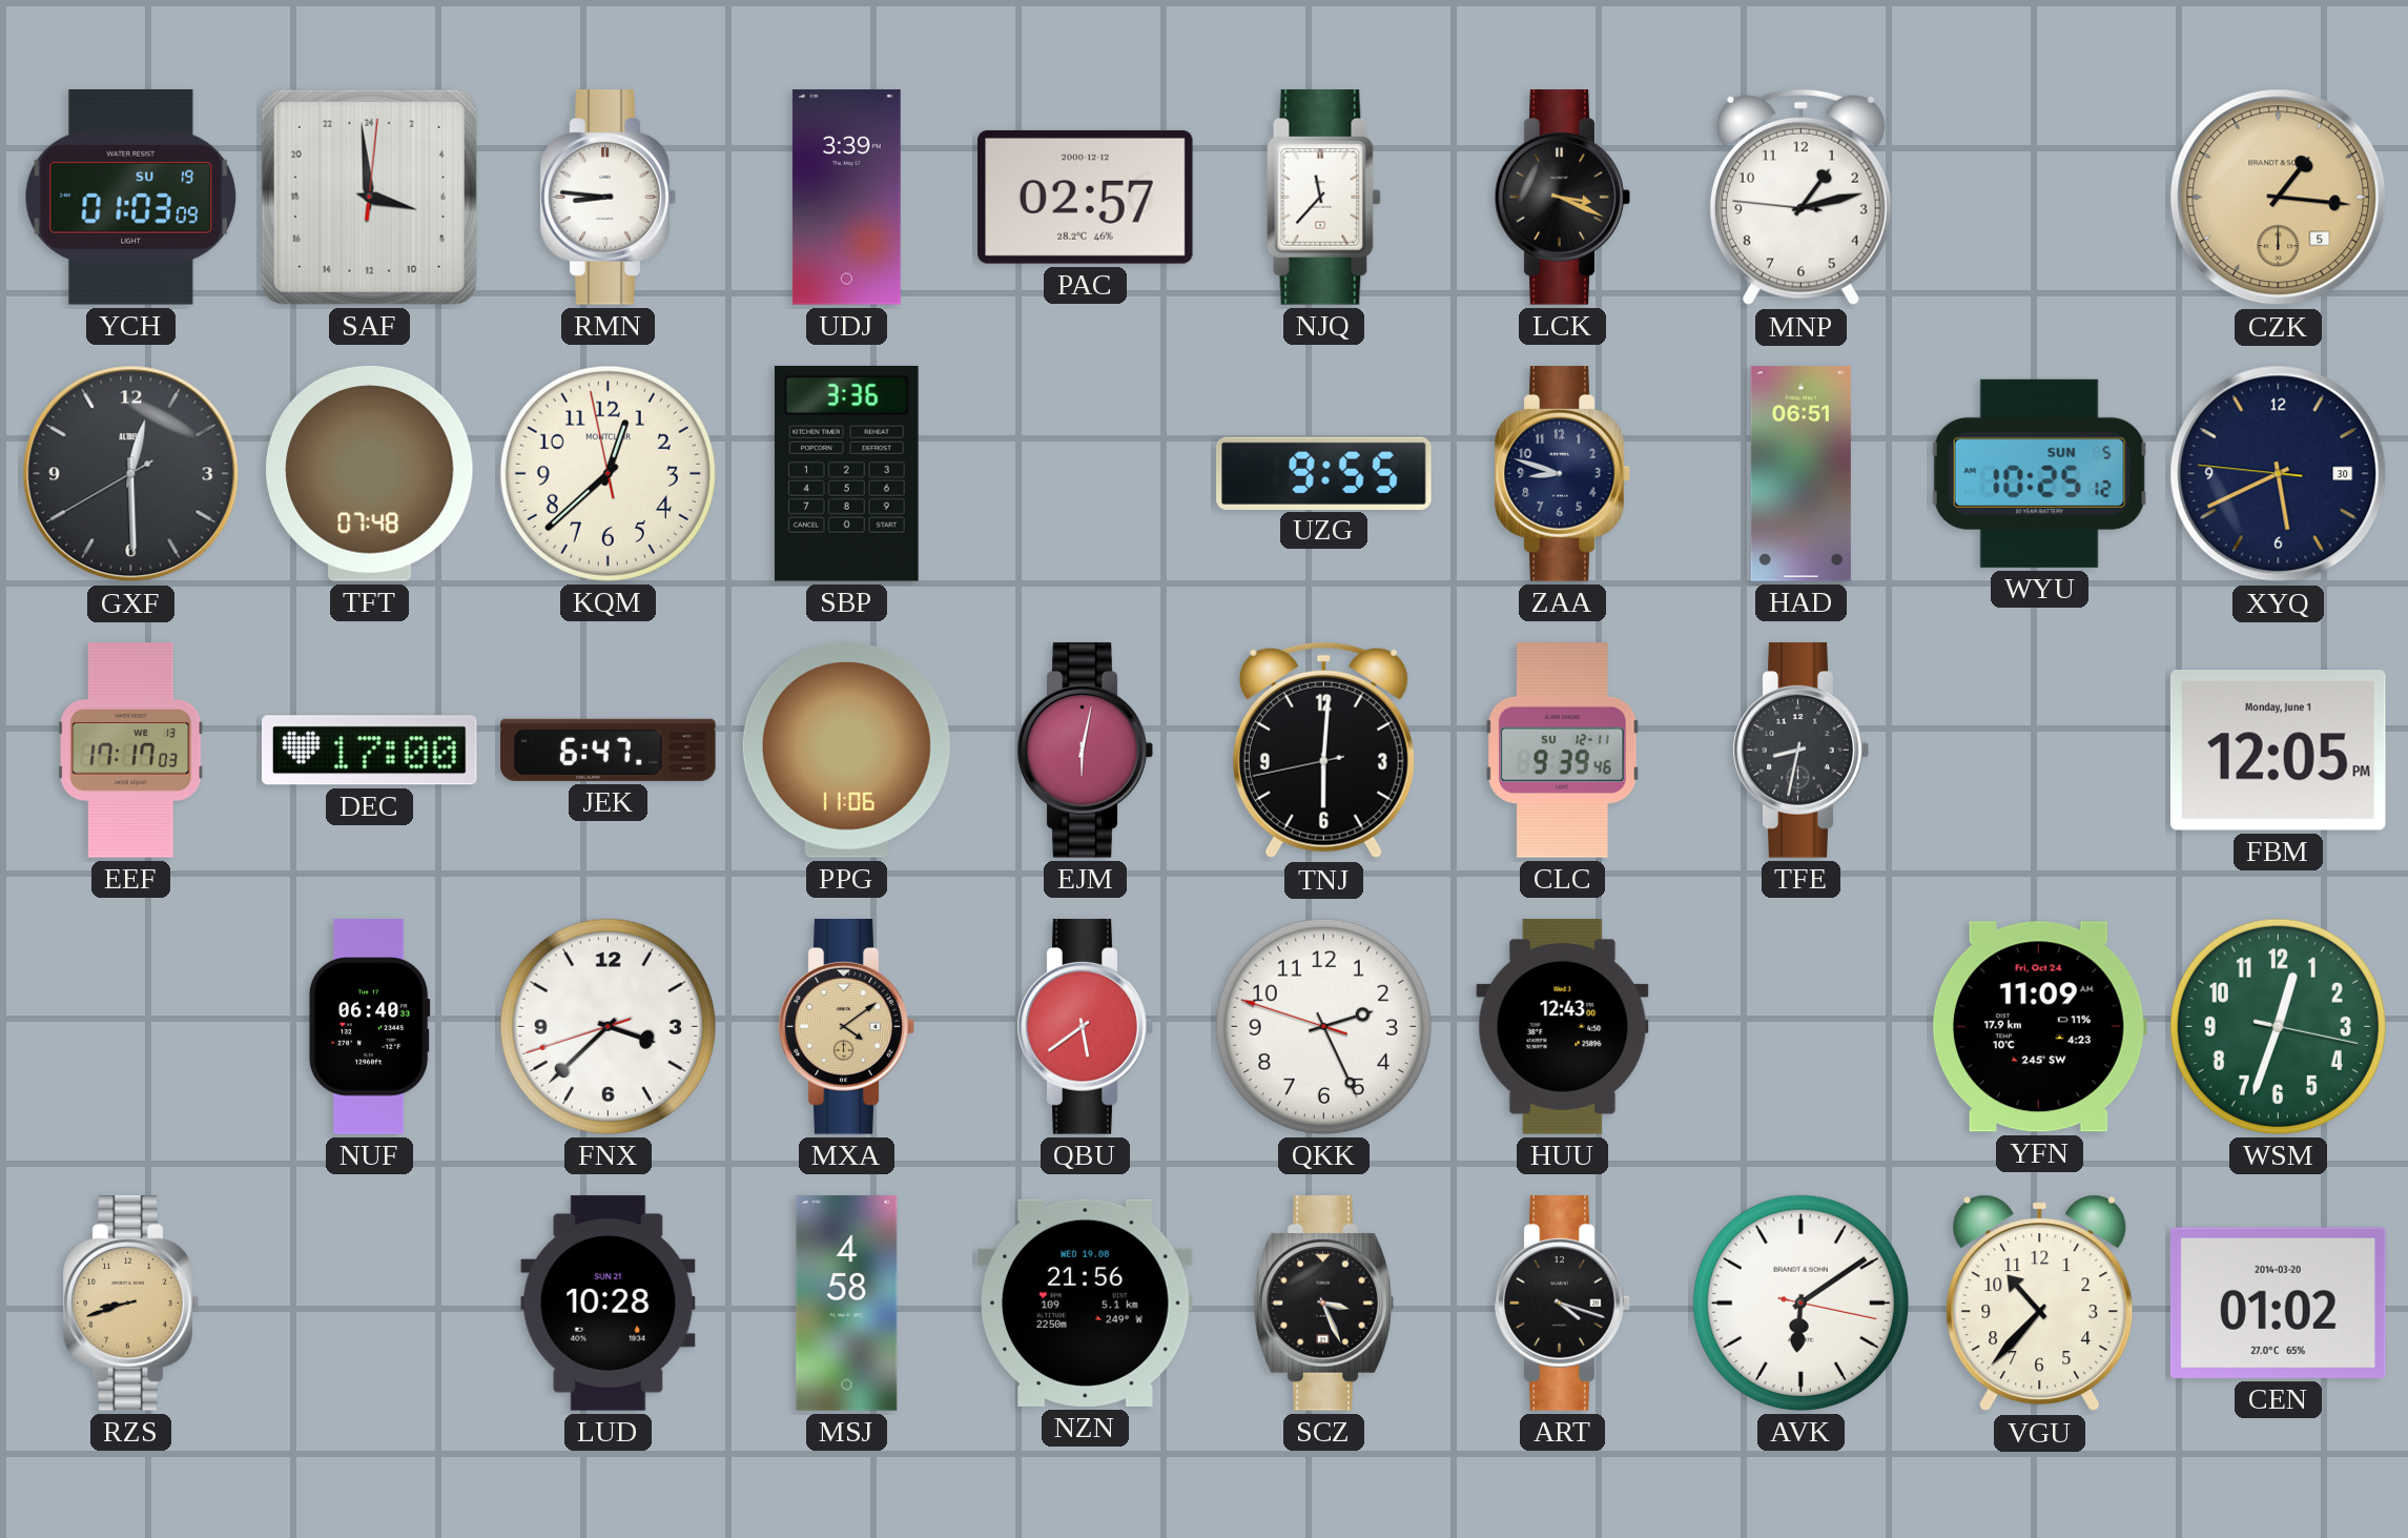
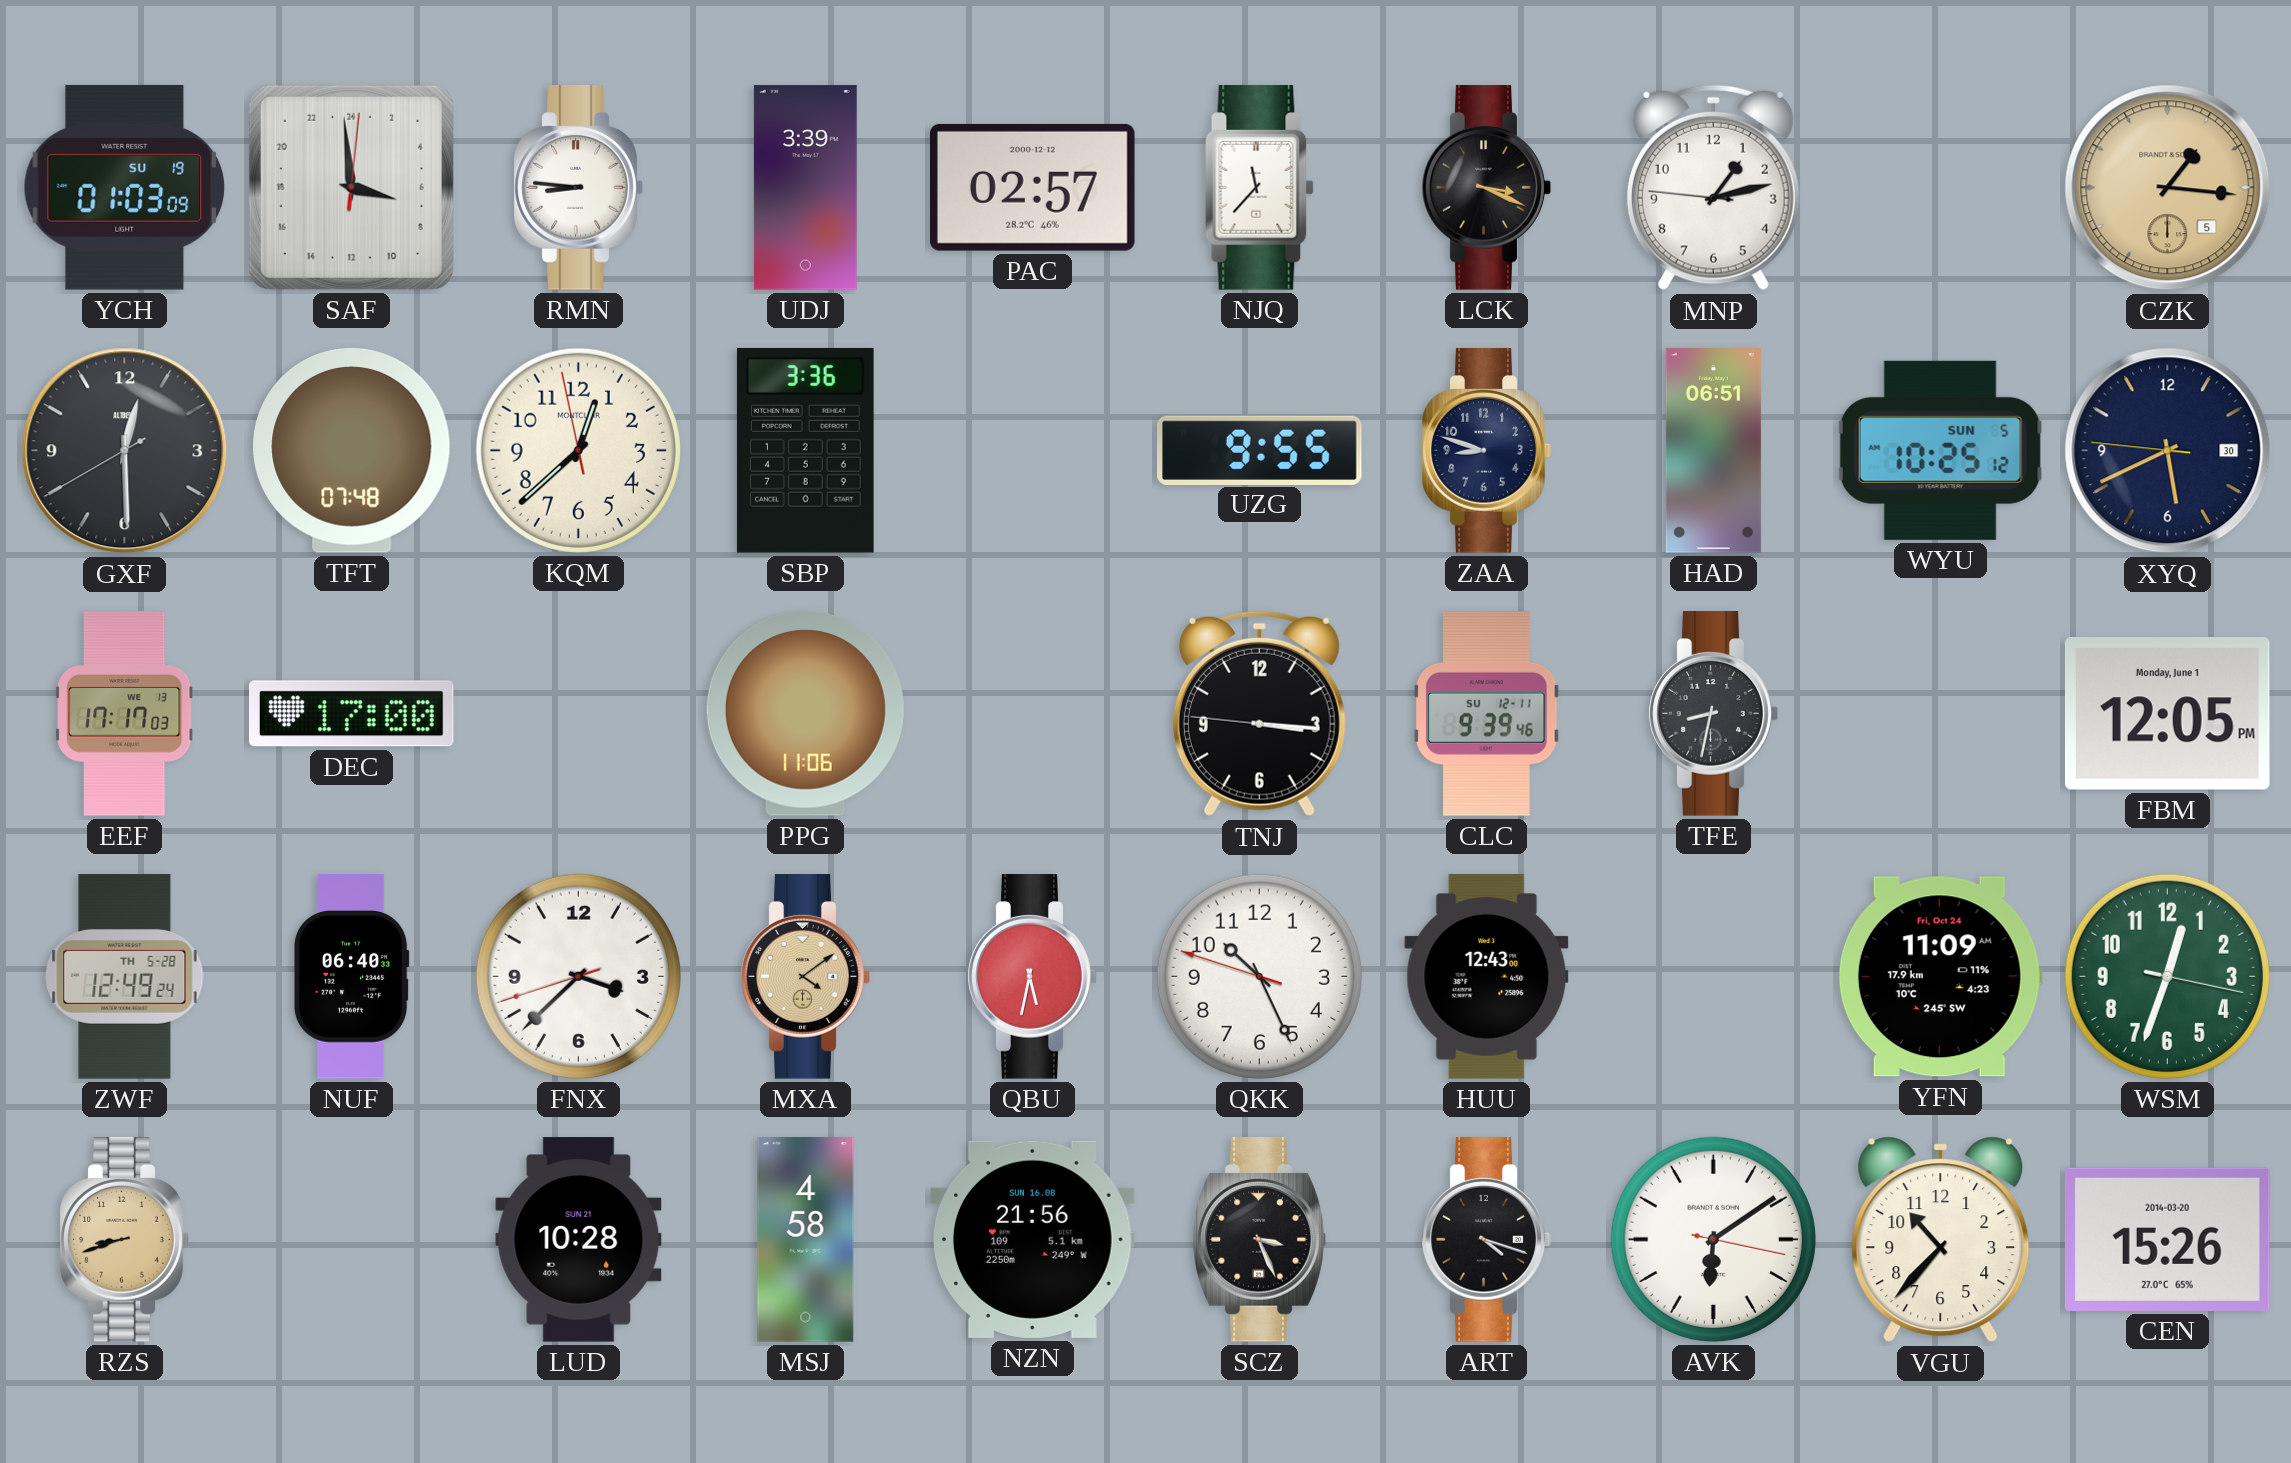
JEK: 6:47 -> none
EJM: 6:02 -> none
TNJ: 6:00 -> 3:15
ZWF: none -> 12:49
QBU: 5:39 -> 5:32
QKK: 2:25 -> 10:25
NZN date: WED 19.08 -> SUN 16.08
CEN: 01:02 -> 15:26
